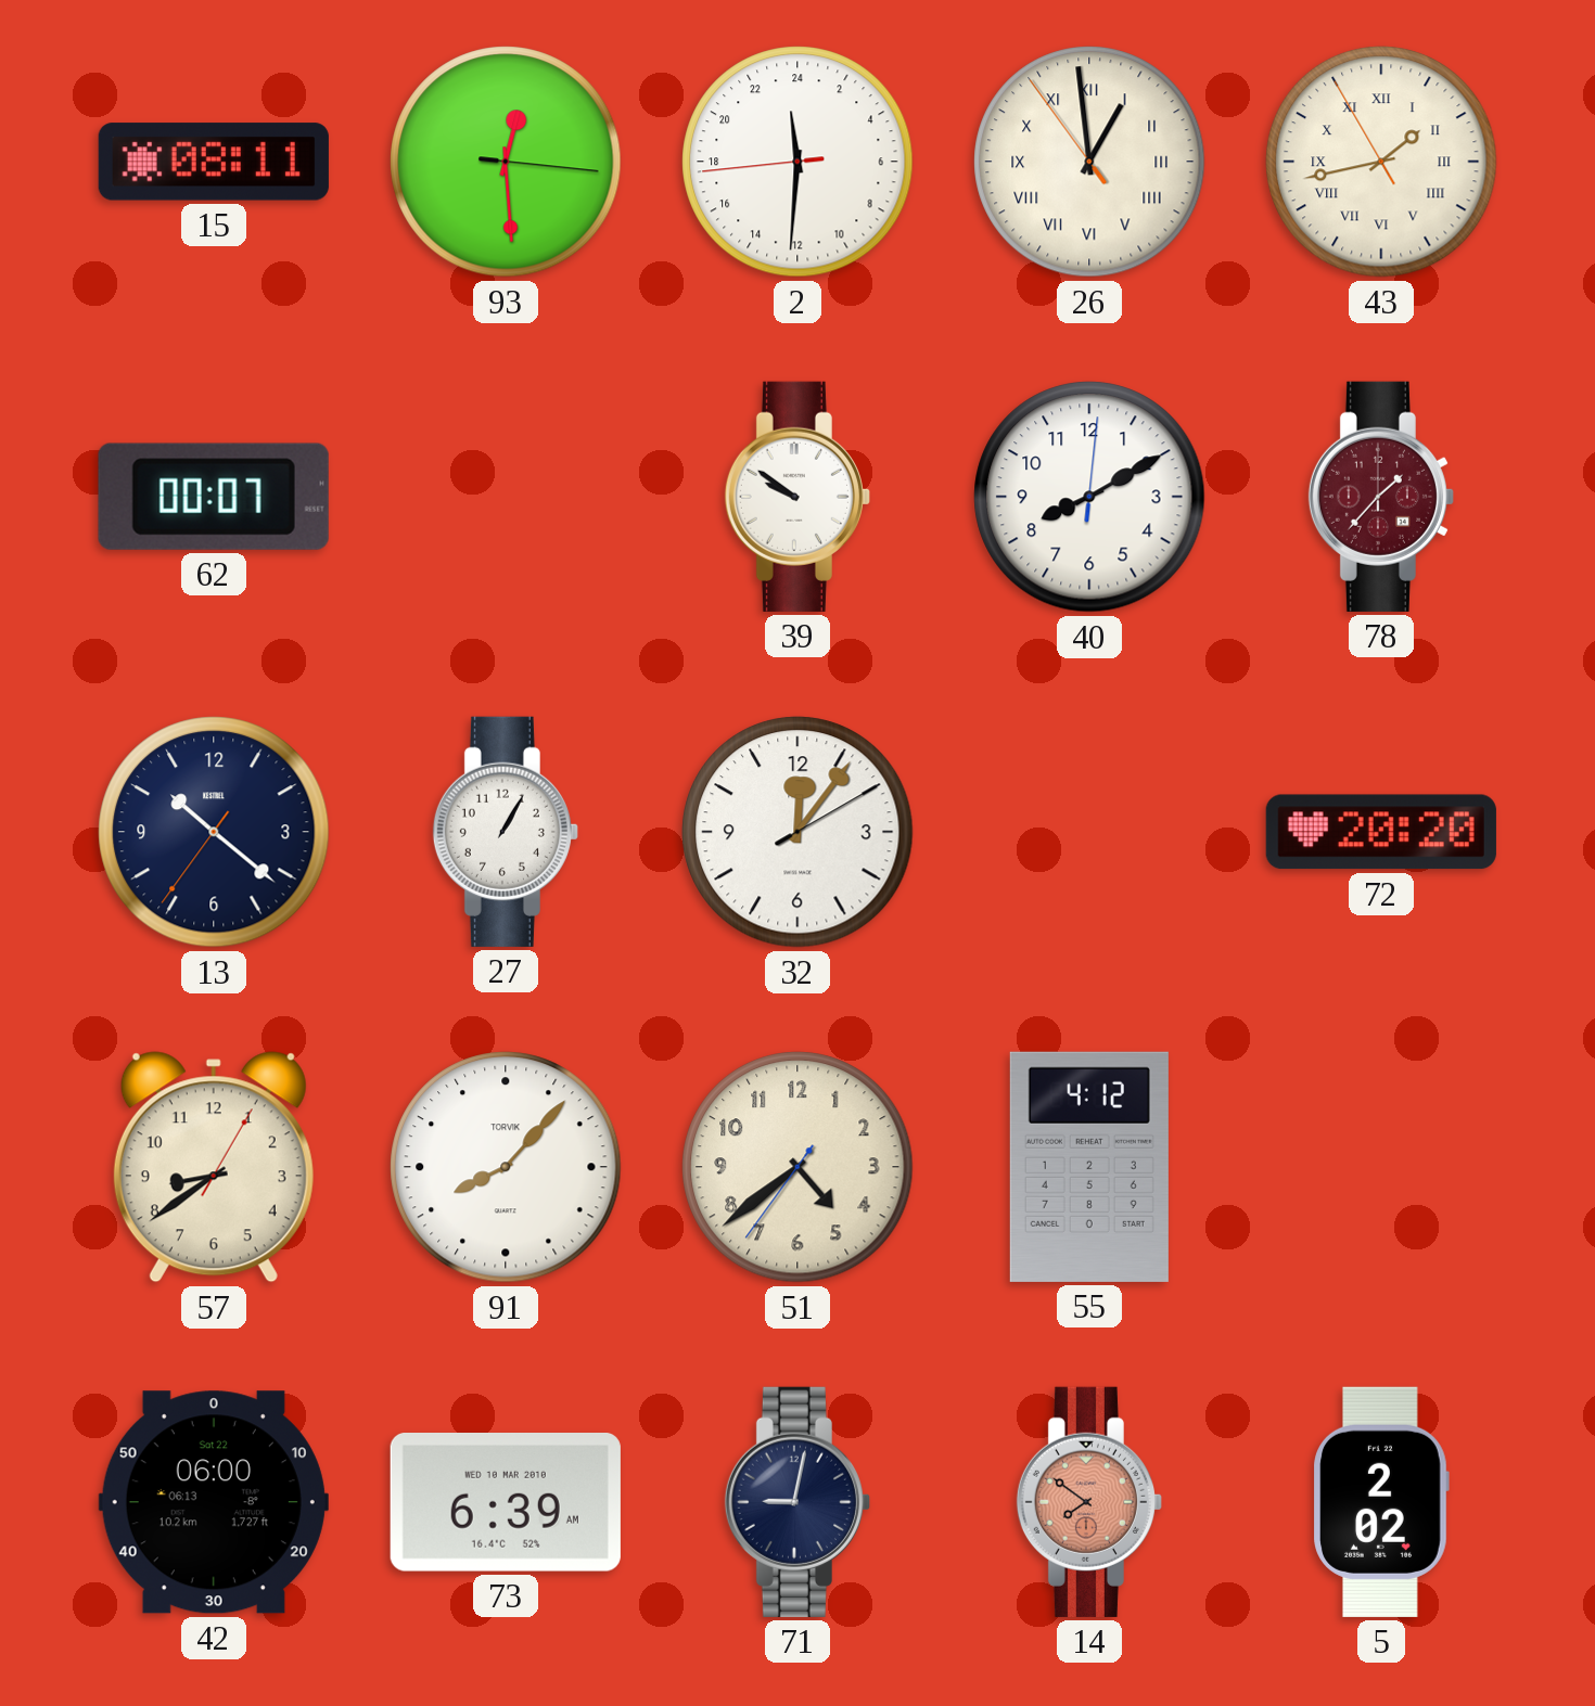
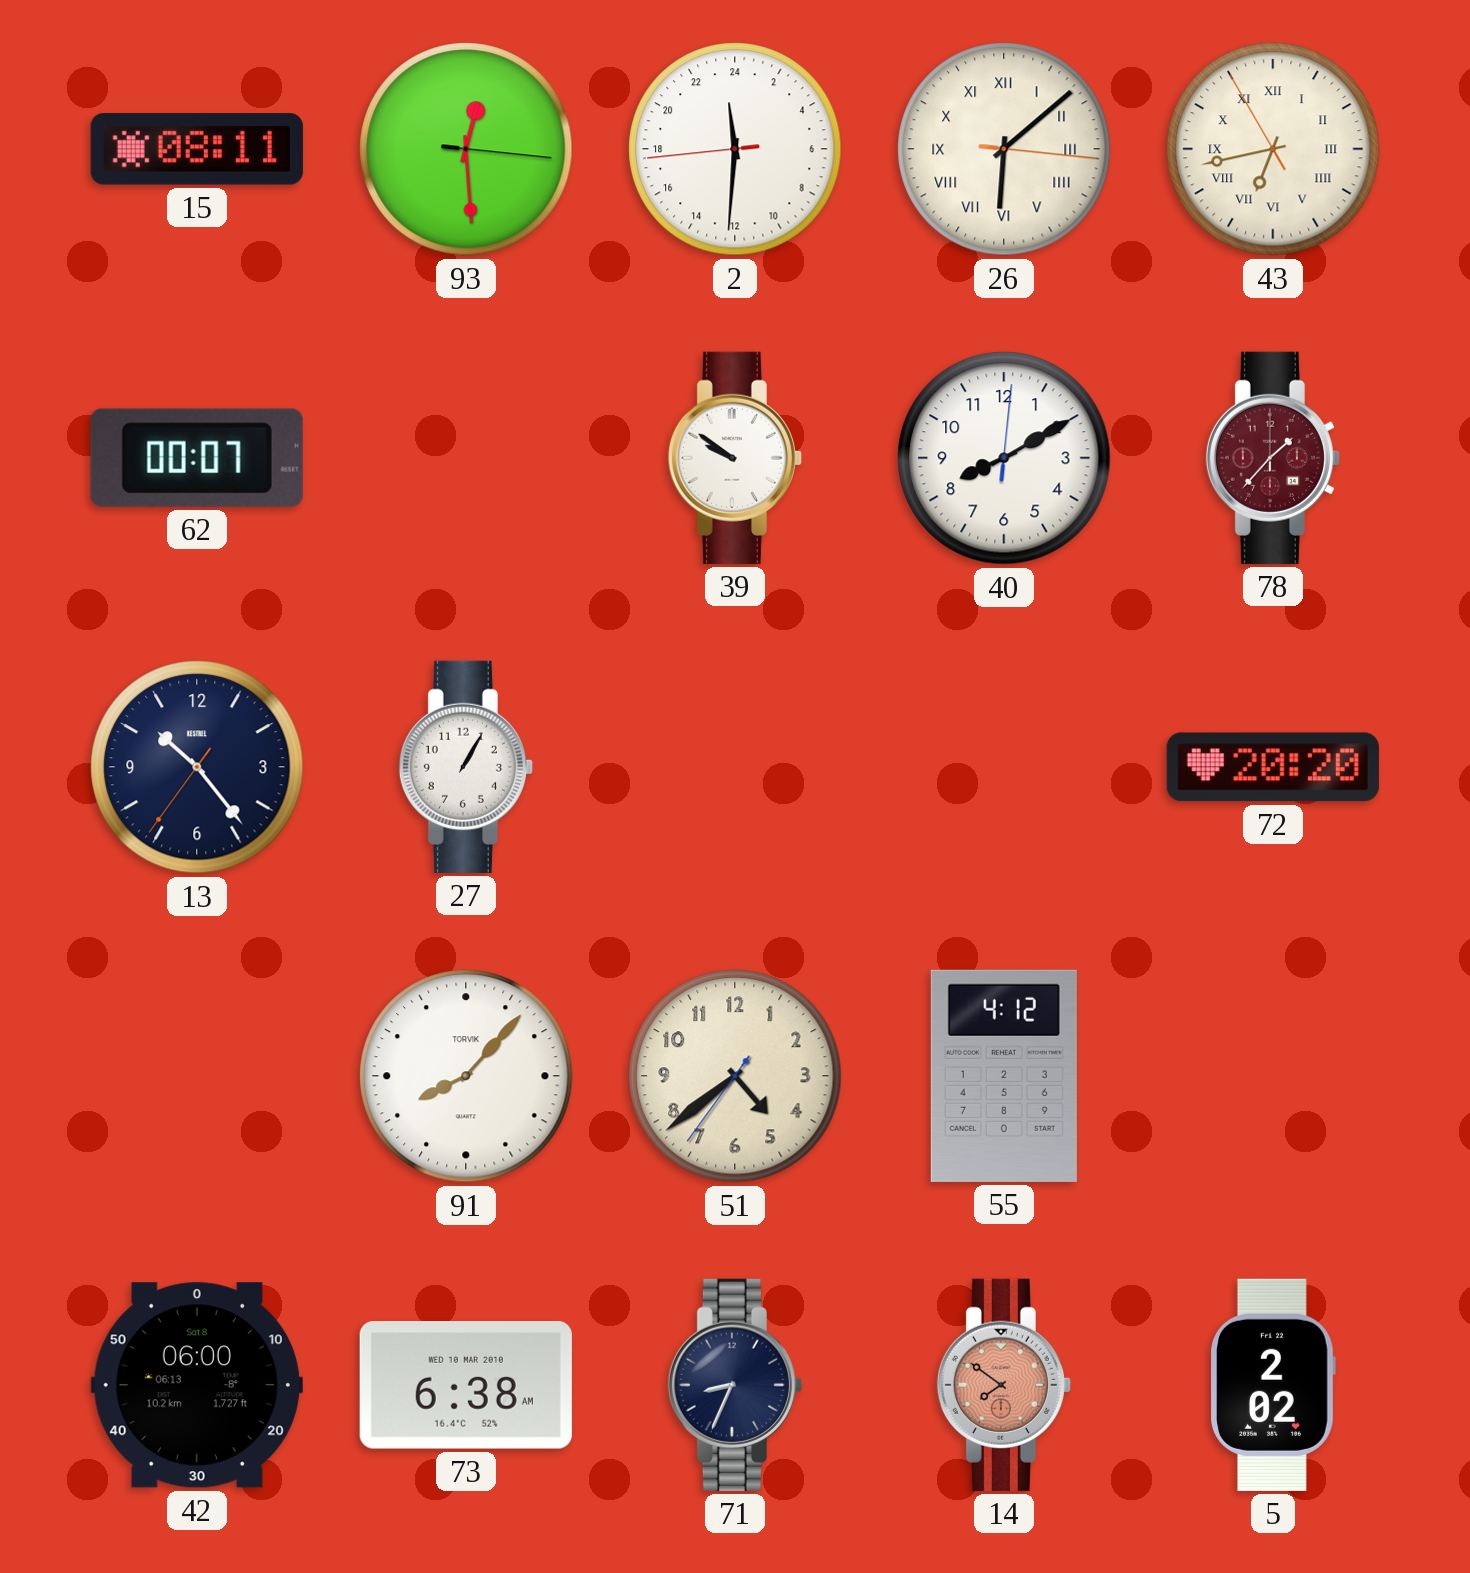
26: 12:58 -> 6:08
43: 1:42 -> 6:42
13: 10:21 -> 10:23
32: 12:06 -> none
57: 8:39 -> none
42 date: Sat 22 -> Sat 8
73: 6:39 -> 6:38
71: 9:02 -> 8:34
